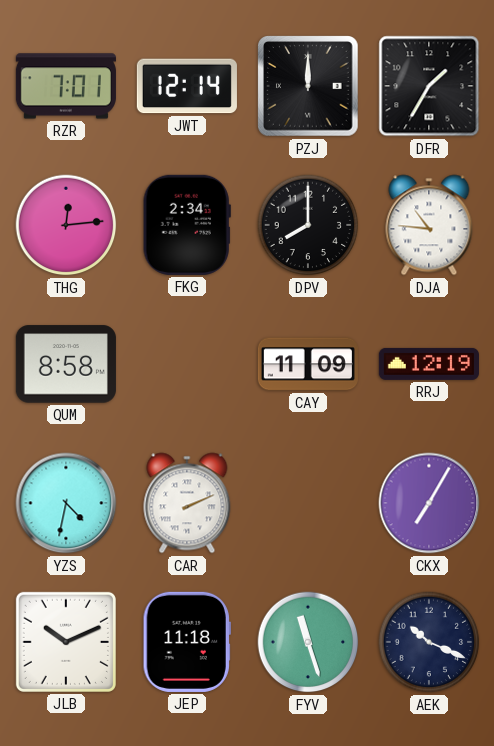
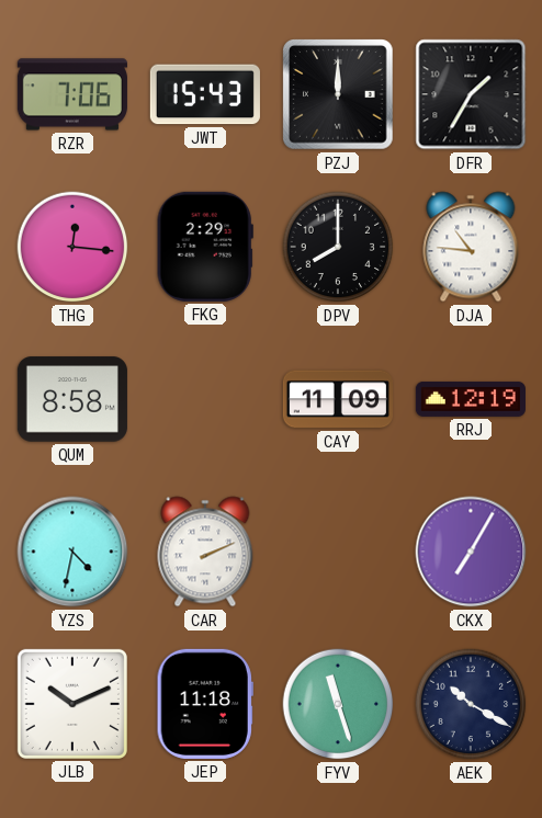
RZR: 7:01 -> 7:06
JWT: 12:14 -> 15:43
THG: 12:14 -> 12:16
FKG: 2:34 -> 2:29
AEK: 10:19 -> 10:20
